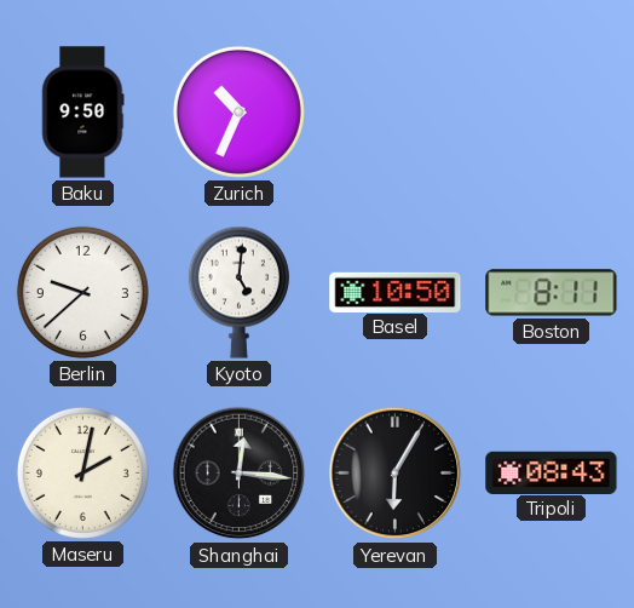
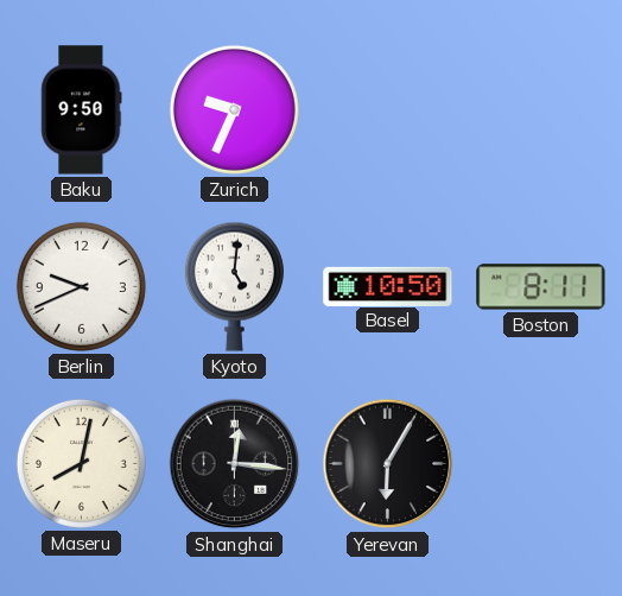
Zurich: 10:34 -> 9:34
Berlin: 9:38 -> 9:41
Maseru: 2:02 -> 8:02
Tripoli: 08:43 -> none
